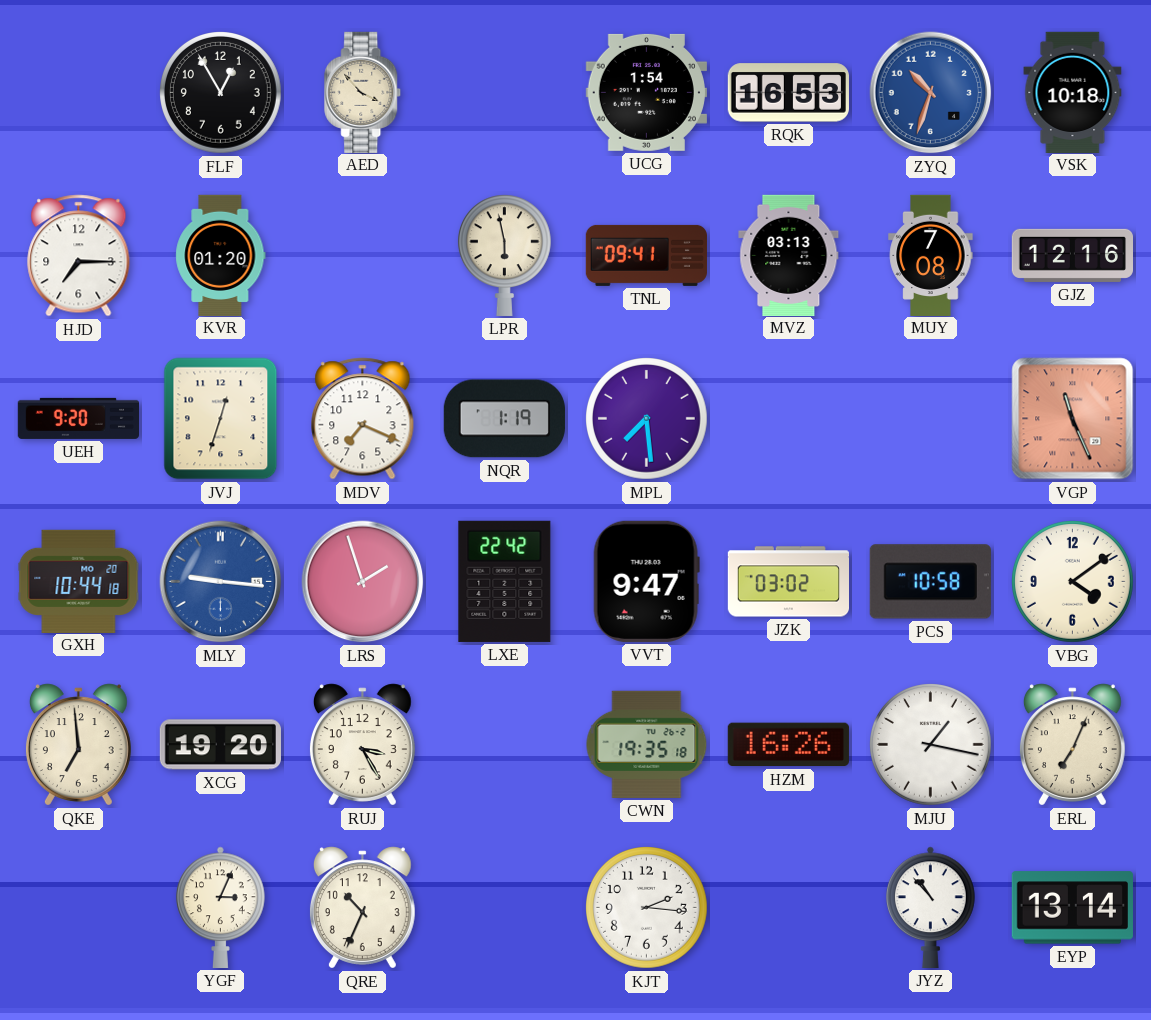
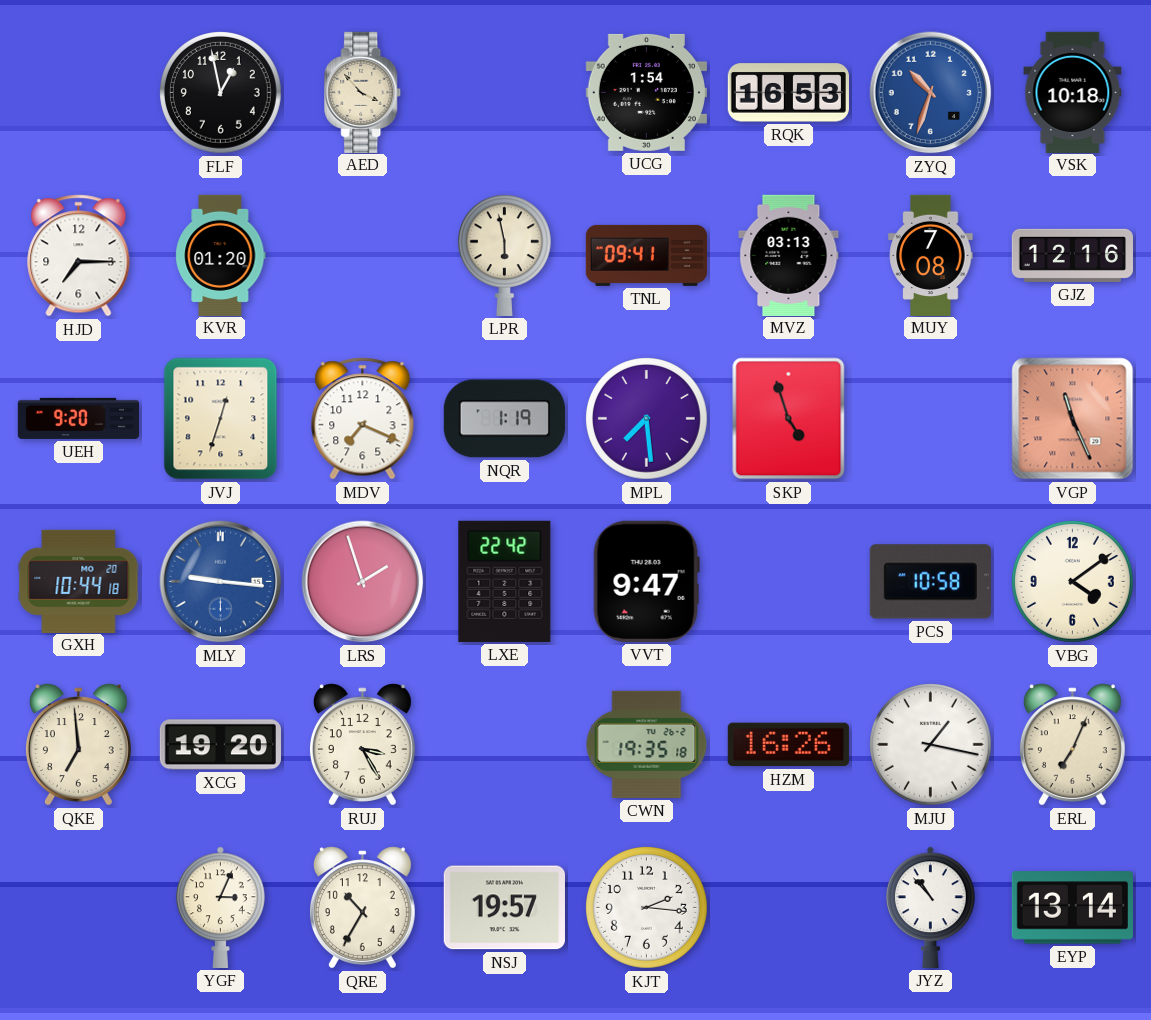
FLF: 12:55 -> 12:58
SKP: none -> 4:57
JZK: 03:02 -> none
QRE: 10:34 -> 10:35
NSJ: none -> 19:57
